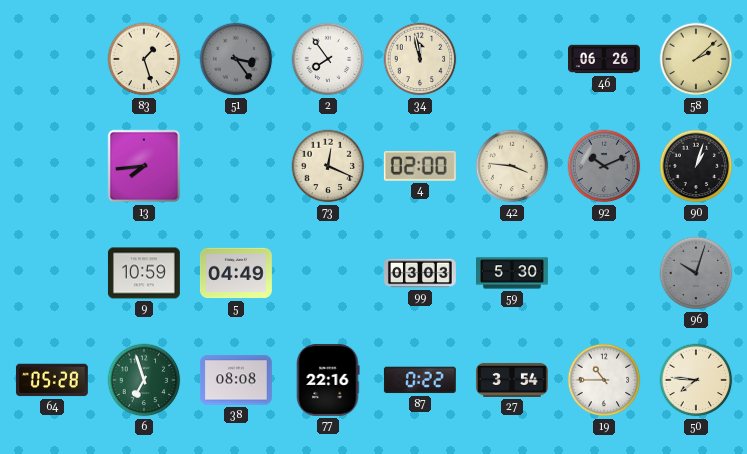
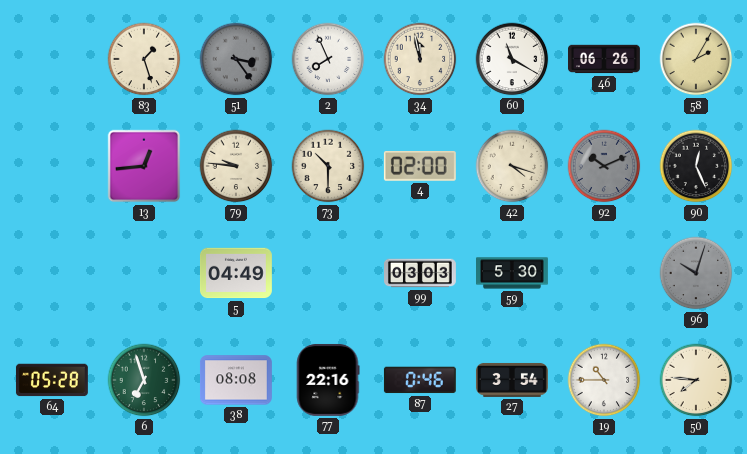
2: 7:54 -> 7:56
60: none -> 11:20
58: 2:08 -> 2:05
13: 7:44 -> 12:44
79: none -> 9:46
73: 12:19 -> 10:30
42: 3:46 -> 4:18
90: 1:03 -> 12:26
9: 10:59 -> none
87: 0:22 -> 0:46
